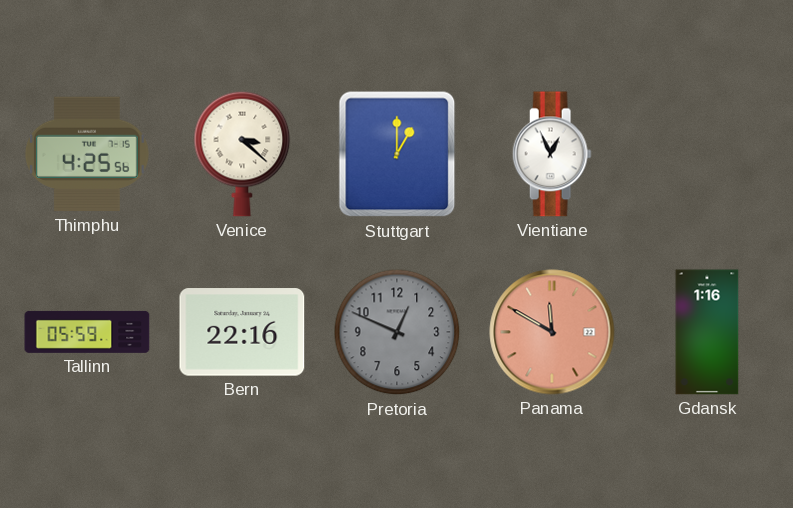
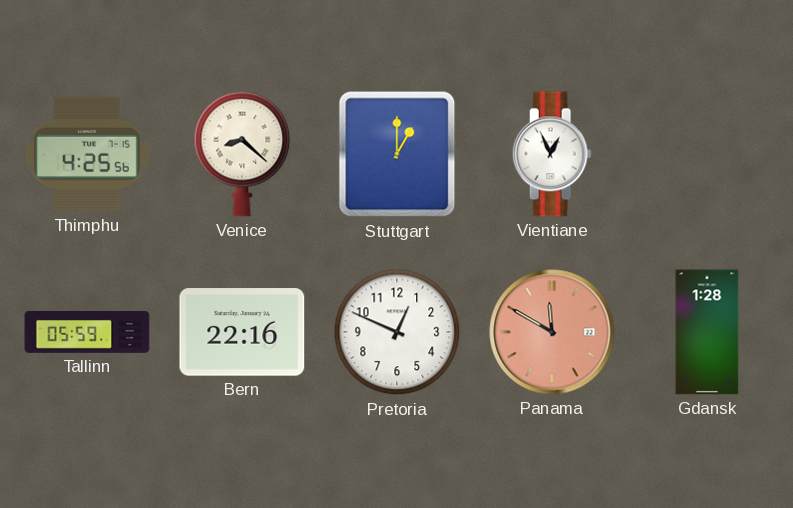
Venice: 3:22 -> 8:22
Pretoria dial: grey -> white
Gdansk: 1:16 -> 1:28
